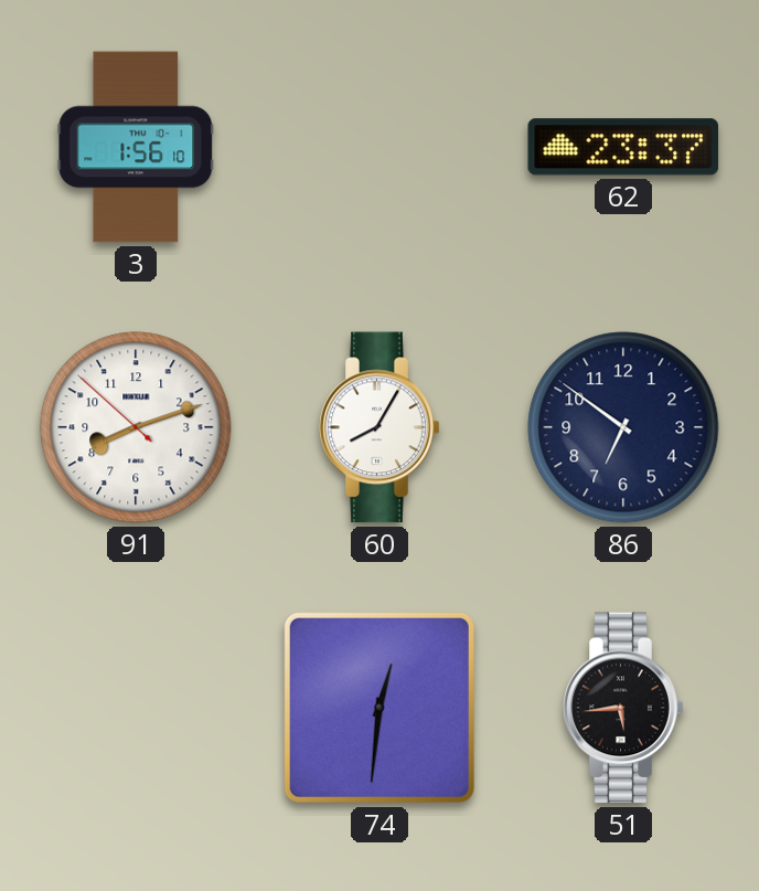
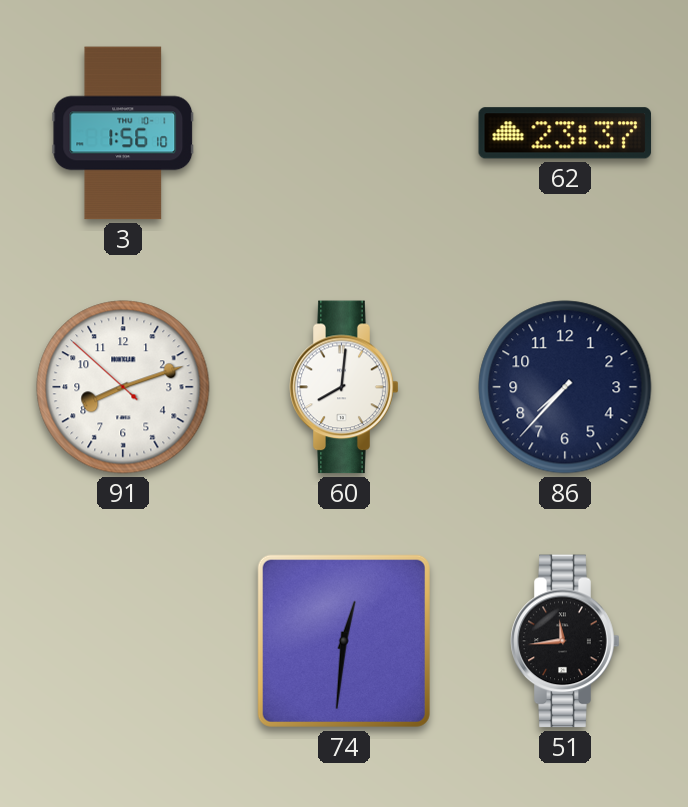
60: 8:05 -> 8:01
86: 6:51 -> 7:37
51: 5:44 -> 11:44
